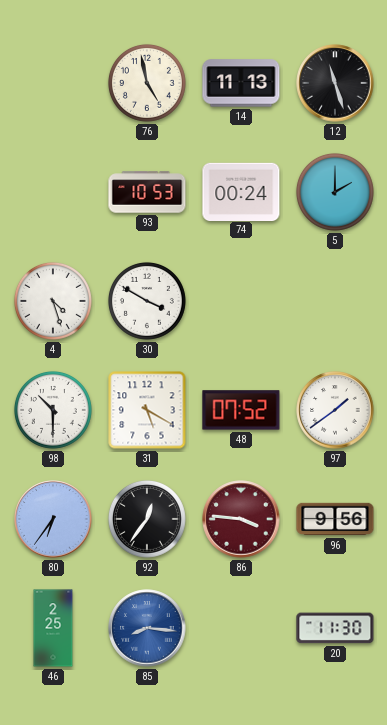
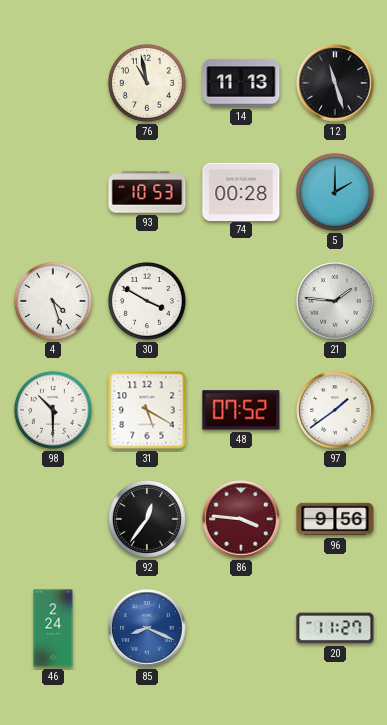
76: 4:58 -> 10:58
74: 00:24 -> 00:28
21: none -> 1:46
80: 6:36 -> none
46: 2:25 -> 2:24
85: 8:16 -> 8:19
20: 11:30 -> 11:27
